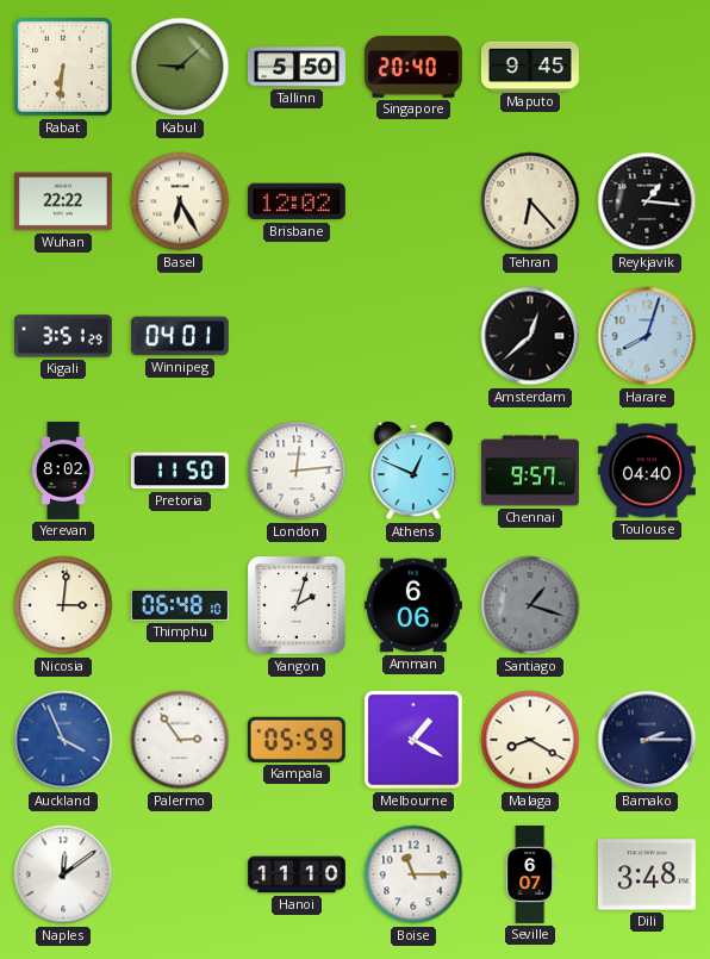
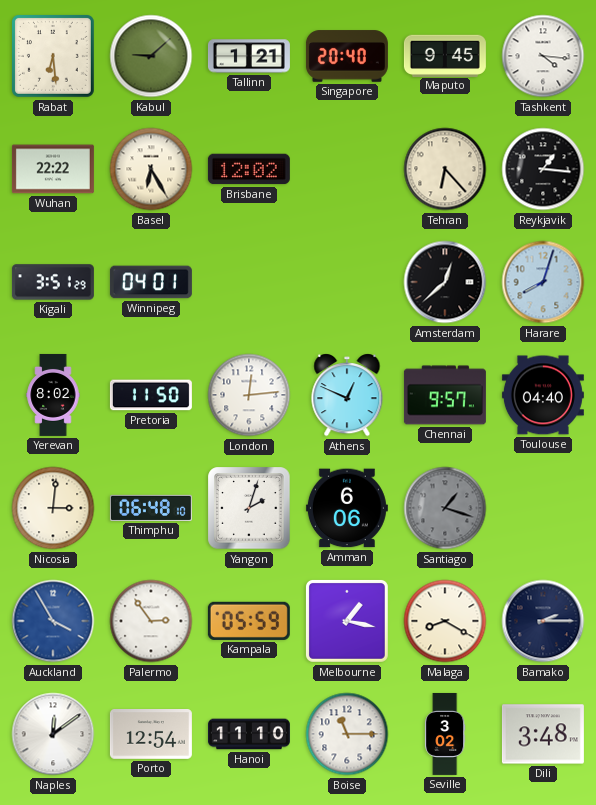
Rabat: 6:31 -> 6:29
Tallinn: 5:50 -> 1:21
Tashkent: none -> 4:16
Auckland: 3:56 -> 3:55
Melbourne: 1:20 -> 1:17
Porto: none -> 12:54
Seville: 6:07 -> 3:02
